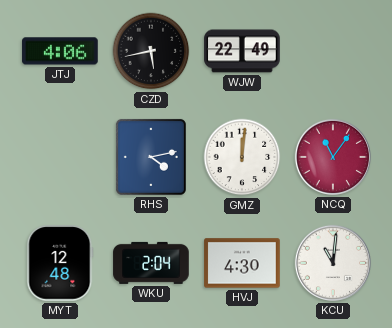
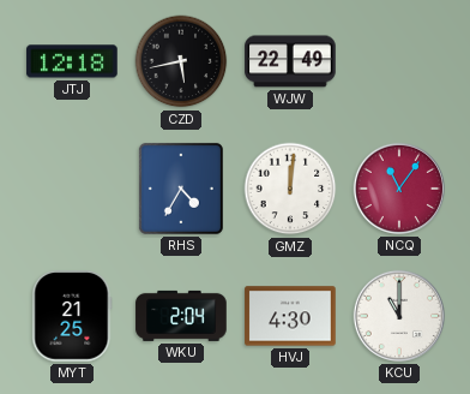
JTJ: 4:06 -> 12:18
RHS: 4:13 -> 4:35
MYT: 12:48 -> 21:25
KCU: 11:01 -> 11:00
